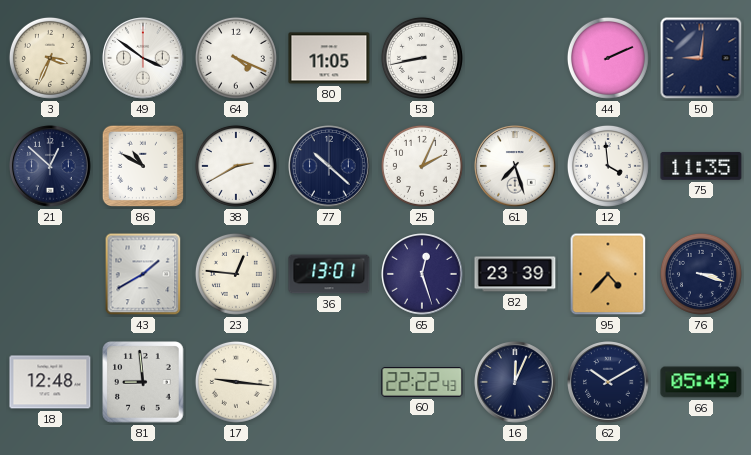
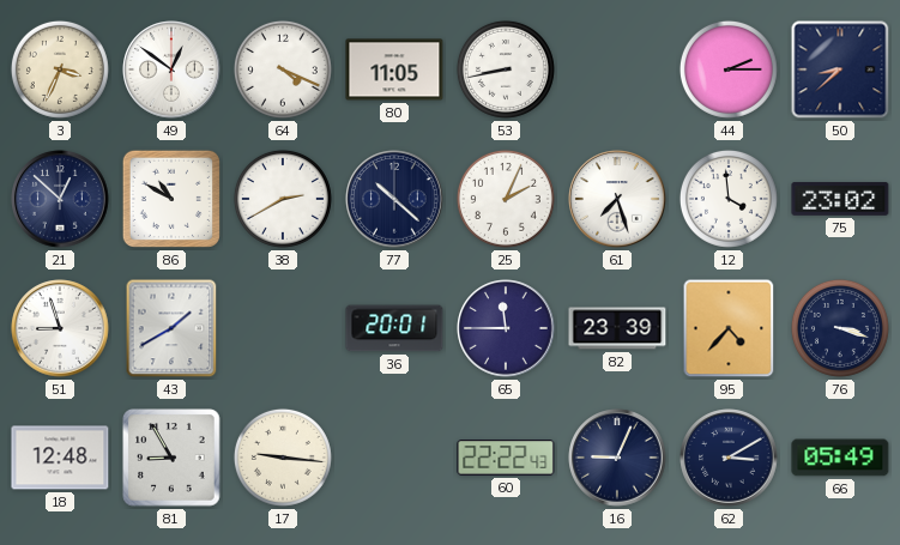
49: 3:51 -> 12:51
44: 2:11 -> 2:15
50: 9:01 -> 8:38
75: 11:35 -> 23:02
51: none -> 8:57
23: 12:46 -> none
36: 13:01 -> 20:01
65: 12:27 -> 11:45
81: 8:59 -> 8:55
16: 12:04 -> 9:04
62: 10:10 -> 3:10
